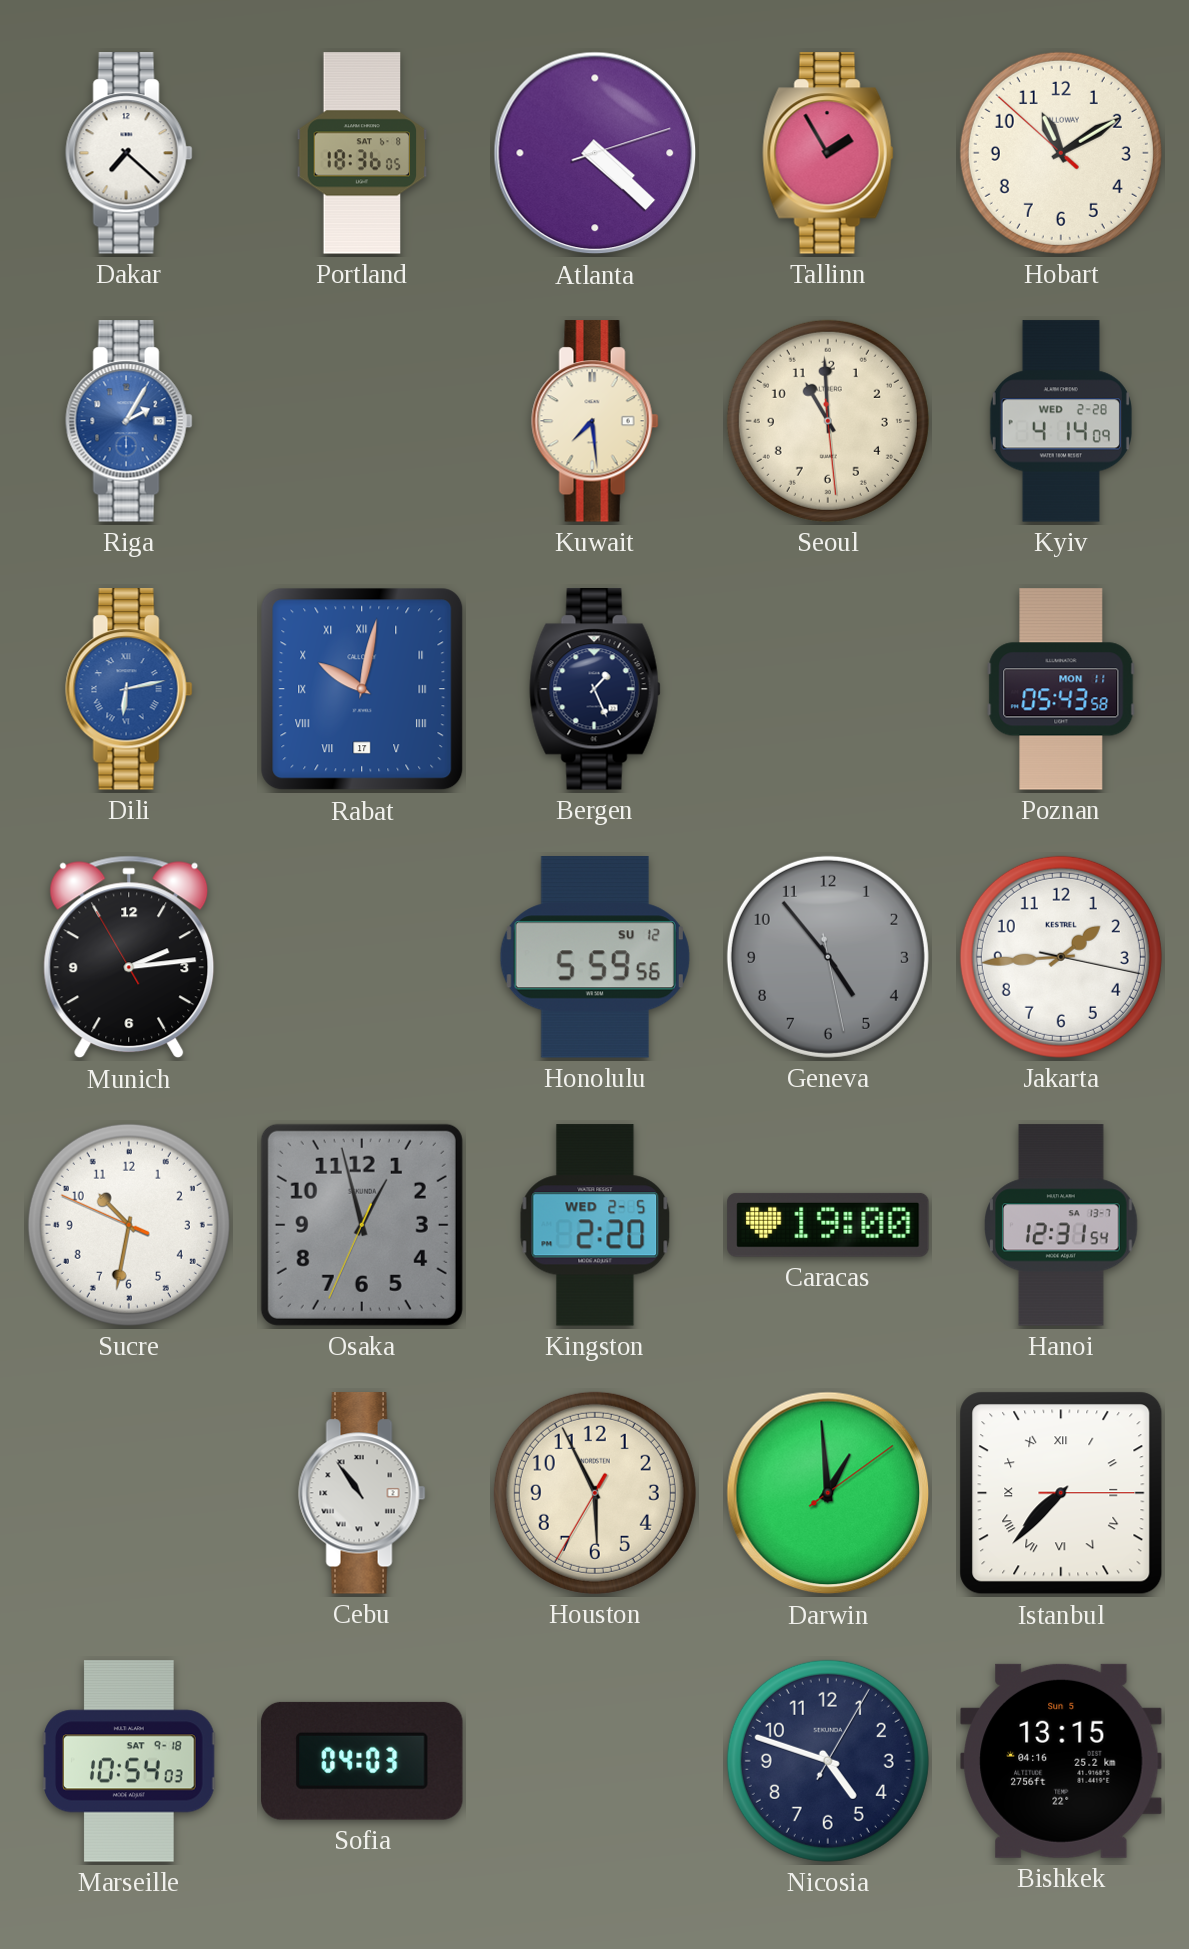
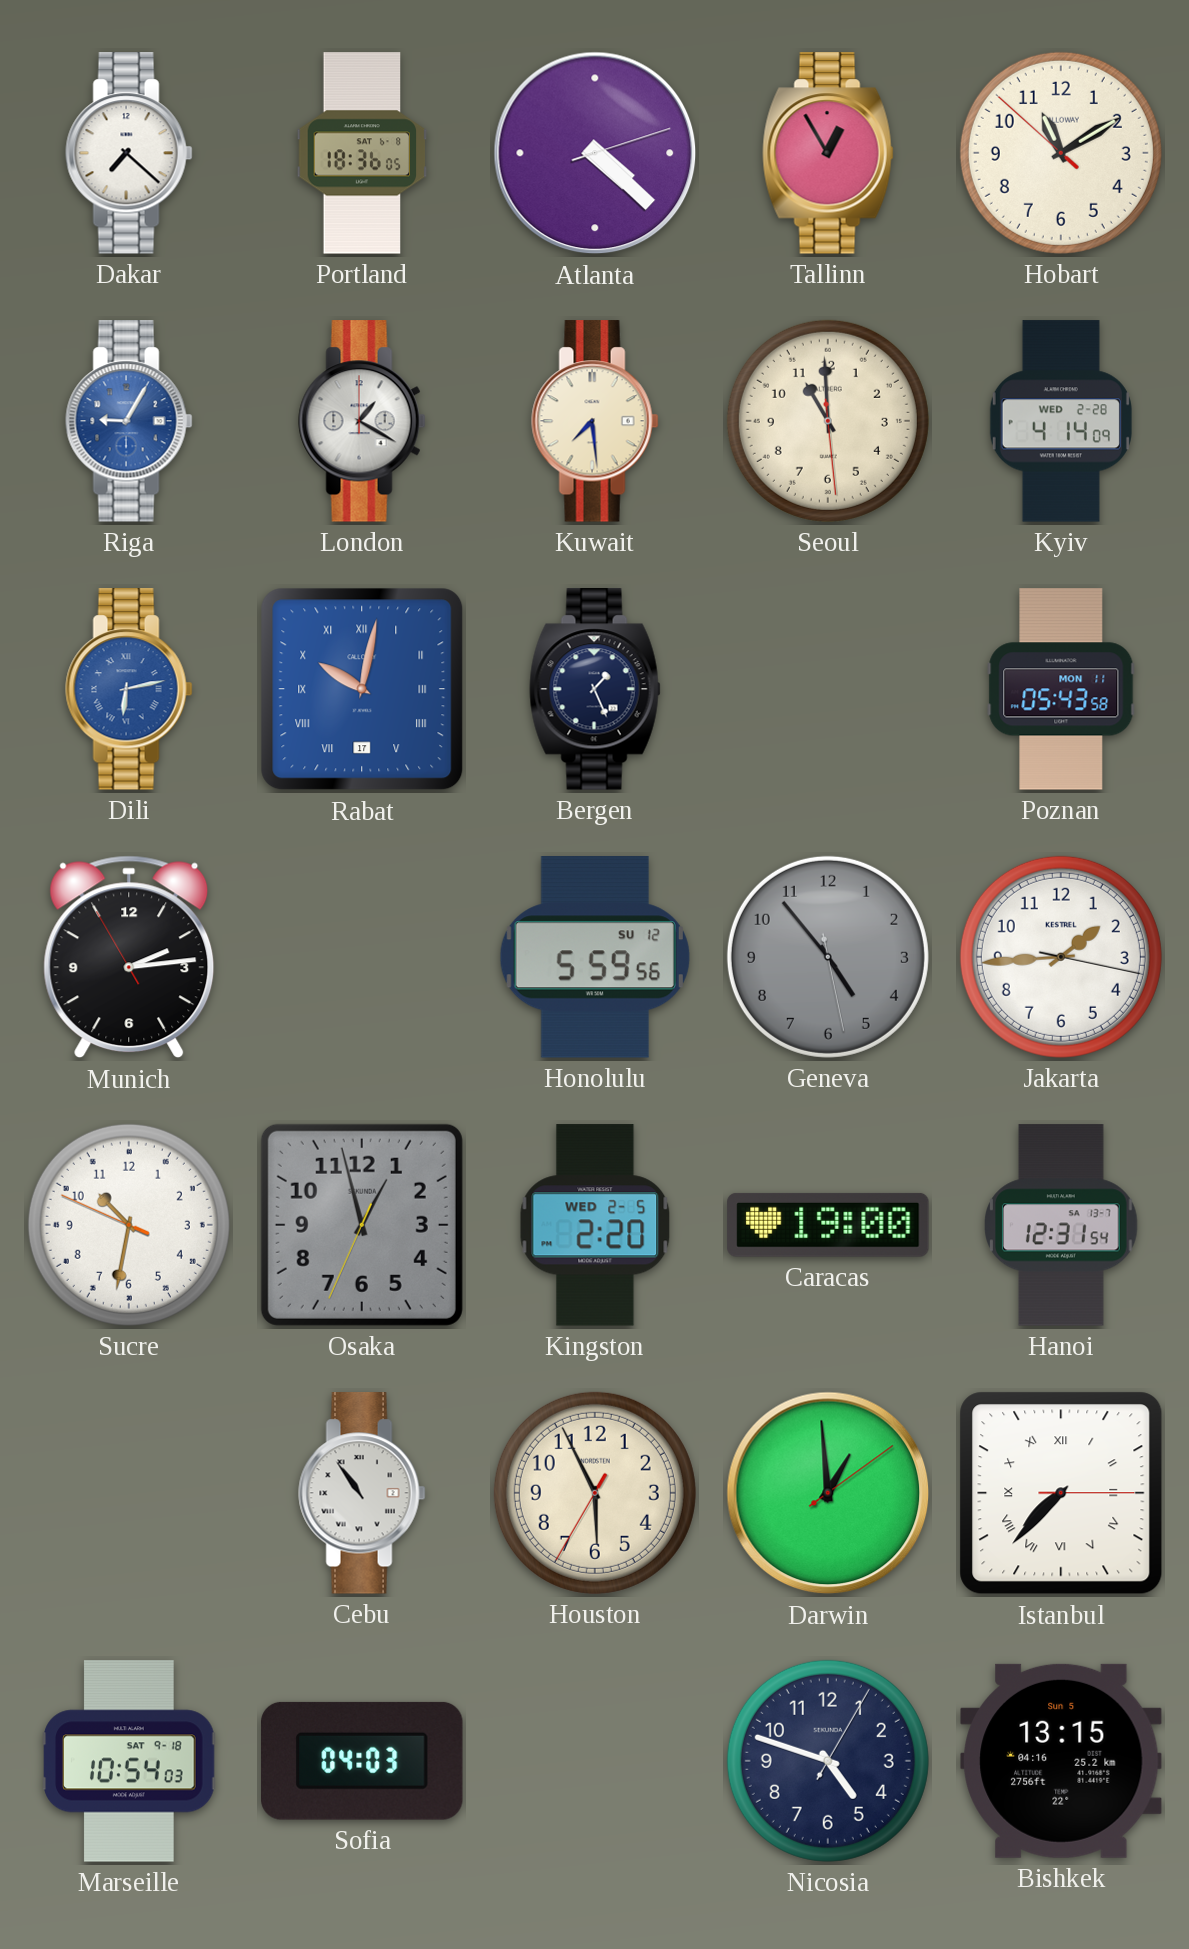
Tallinn: 1:55 -> 12:55
Riga: 2:05 -> 9:05
London: none -> 1:20
